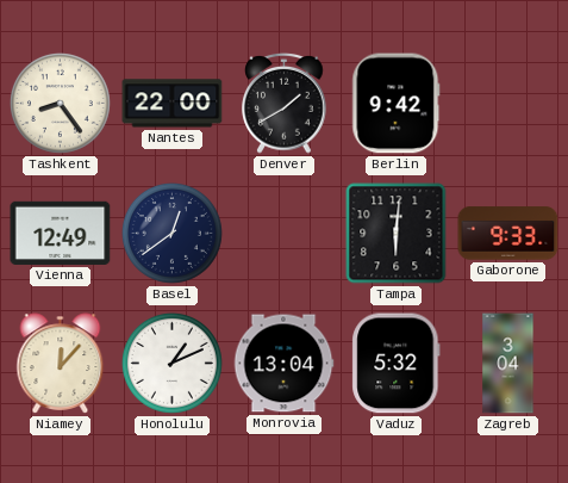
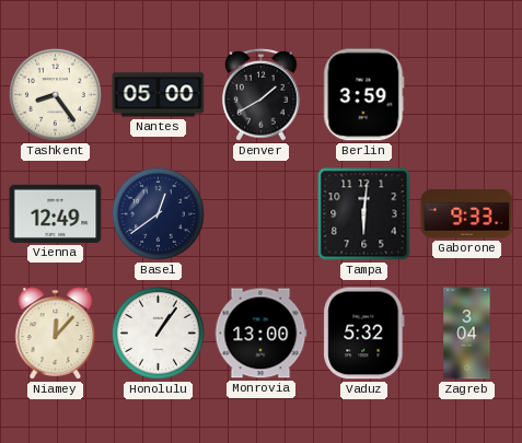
Nantes: 22:00 -> 05:00
Berlin: 9:42 -> 3:59
Honolulu: 1:11 -> 1:06
Monrovia: 13:04 -> 13:00
